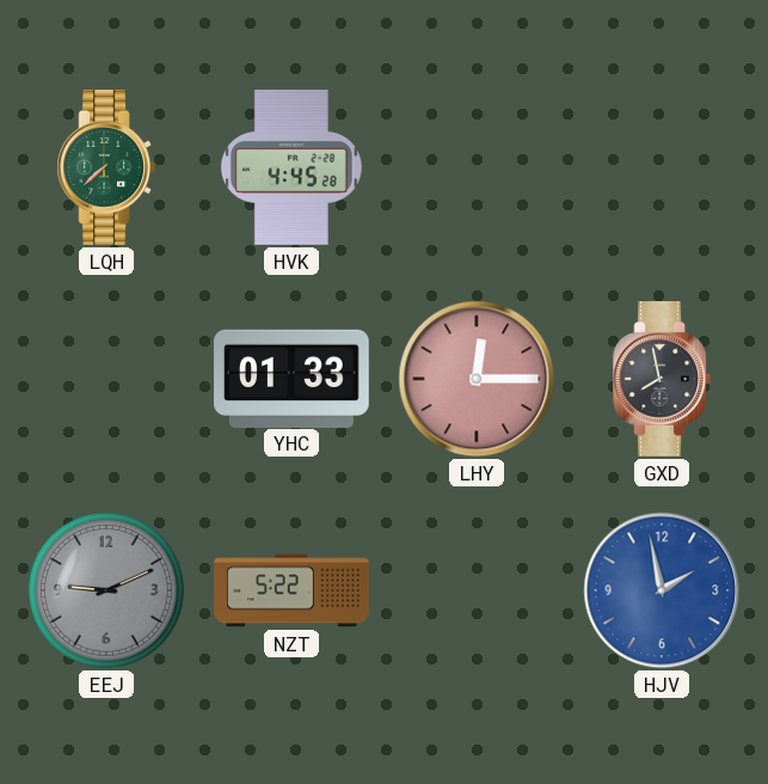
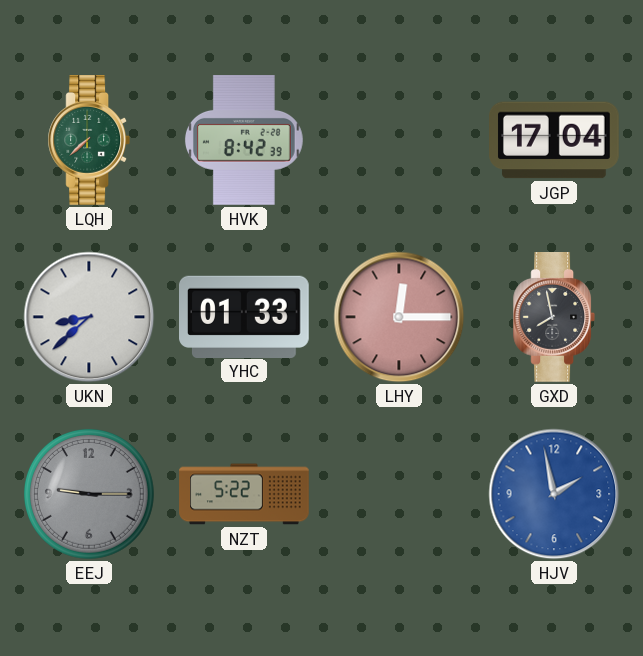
HVK: 4:45 -> 8:42
JGP: none -> 17:04
UKN: none -> 8:38
EEJ: 9:11 -> 9:15
